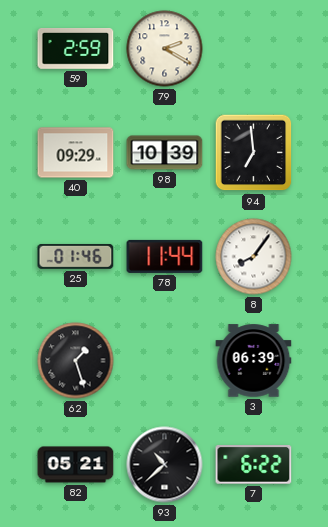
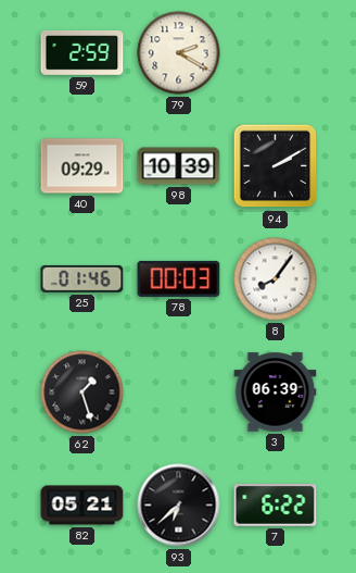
94: 6:59 -> 2:10
78: 11:44 -> 00:03
93: 10:38 -> 6:38
